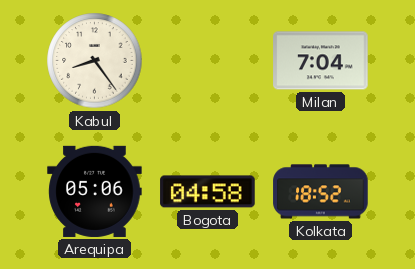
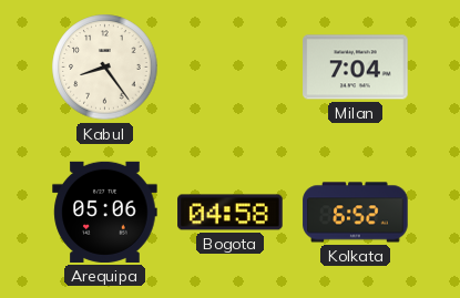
Kolkata: 18:52 -> 6:52
